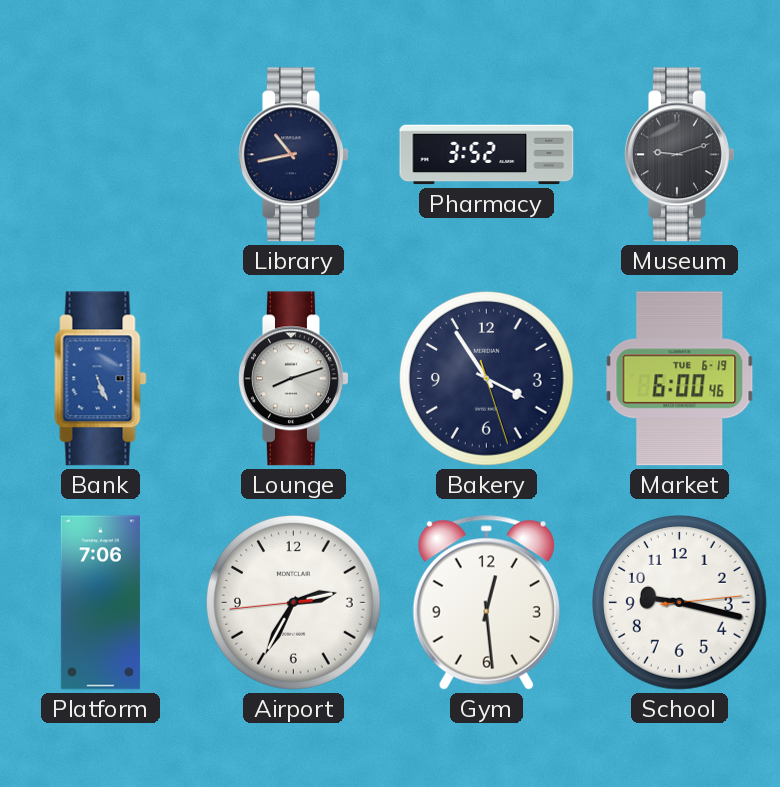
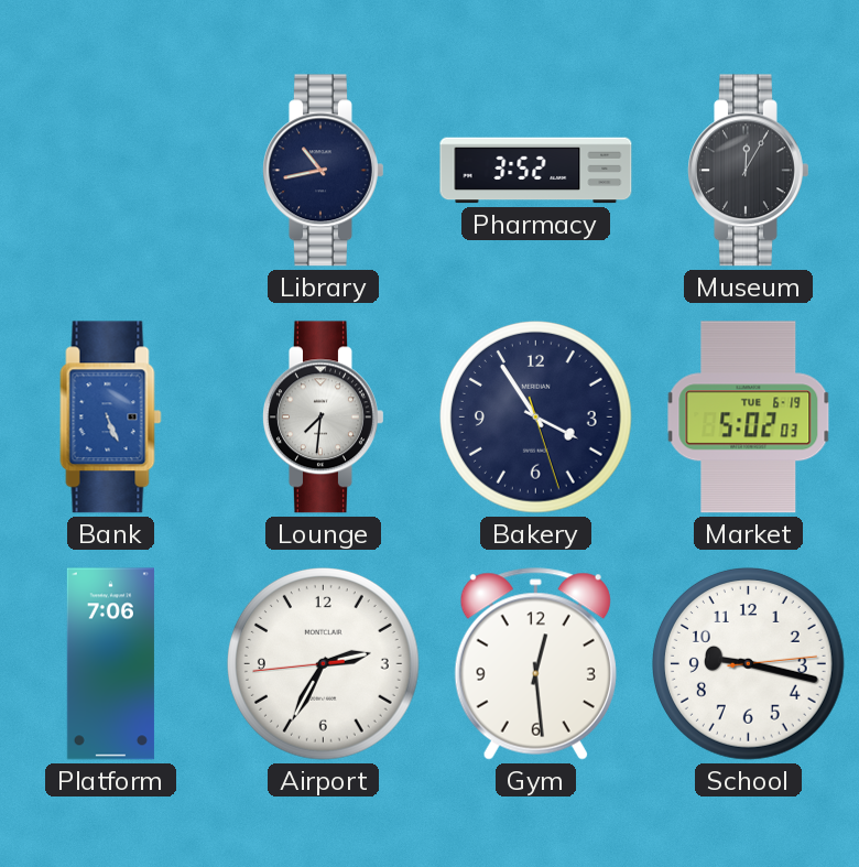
Museum: 9:12 -> 12:05
Lounge: 8:12 -> 7:31
Market: 6:00 -> 5:02
